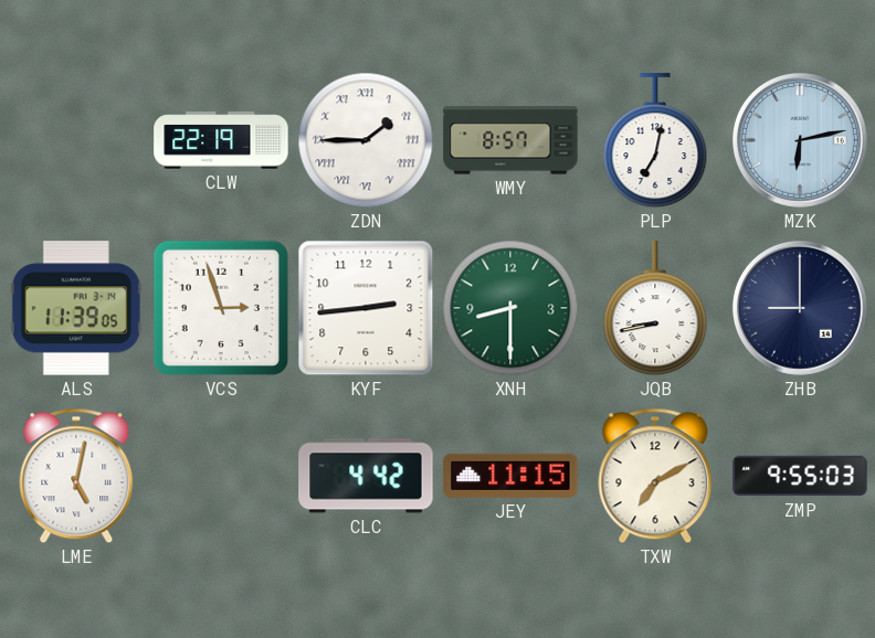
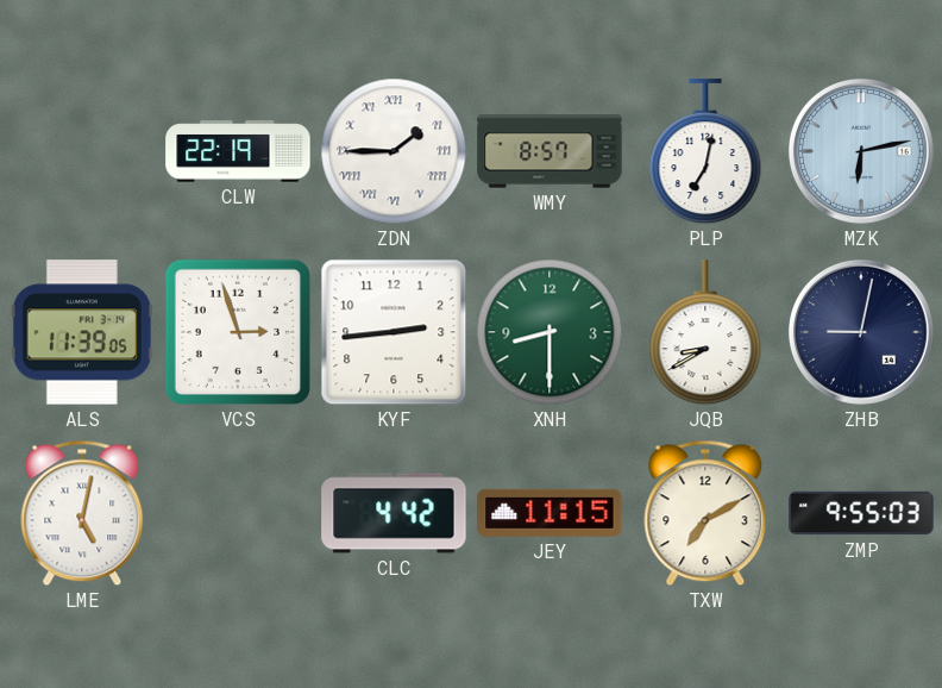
JQB: 8:43 -> 8:40
ZHB: 9:00 -> 9:02
